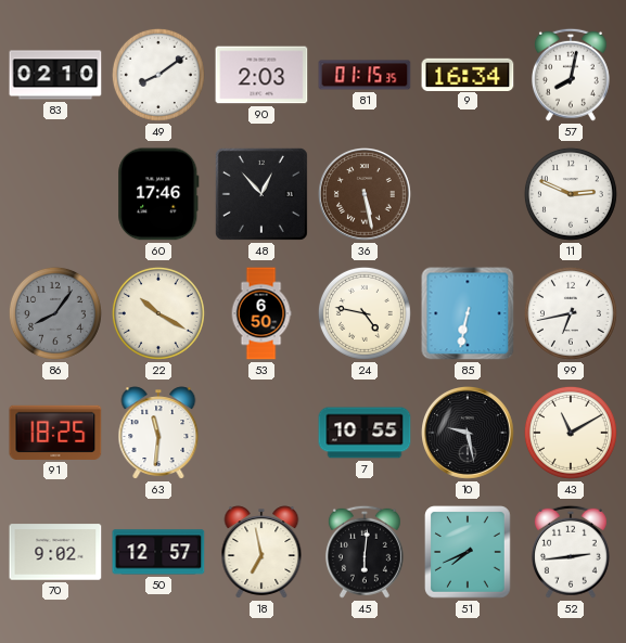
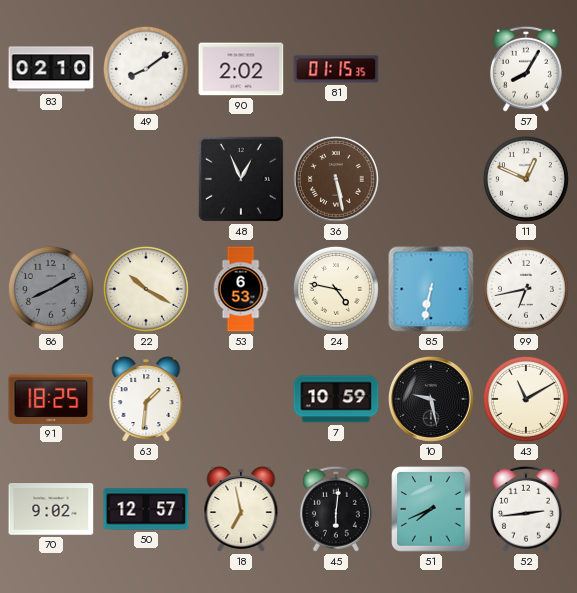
90: 2:03 -> 2:02
9: 16:34 -> none
57: 8:02 -> 8:05
60: 17:46 -> none
48: 12:53 -> 12:56
11: 2:49 -> 12:49
86: 8:06 -> 8:10
53: 6:50 -> 6:53
63: 11:31 -> 1:31
7: 10:55 -> 10:59
